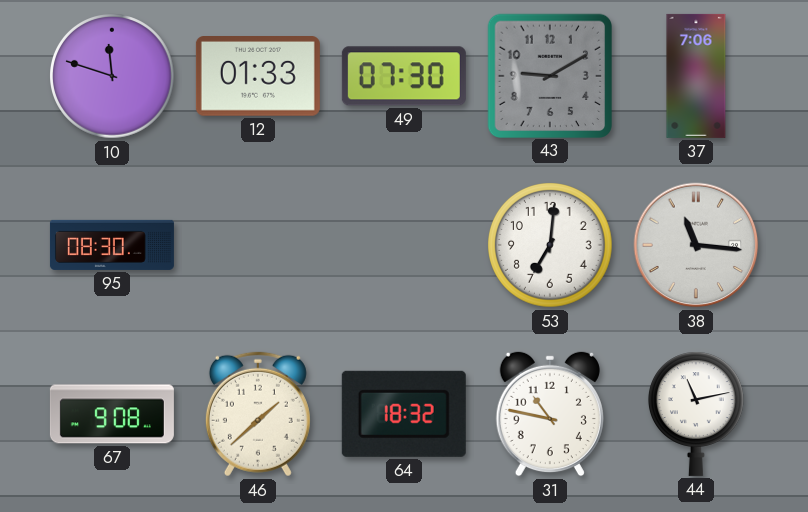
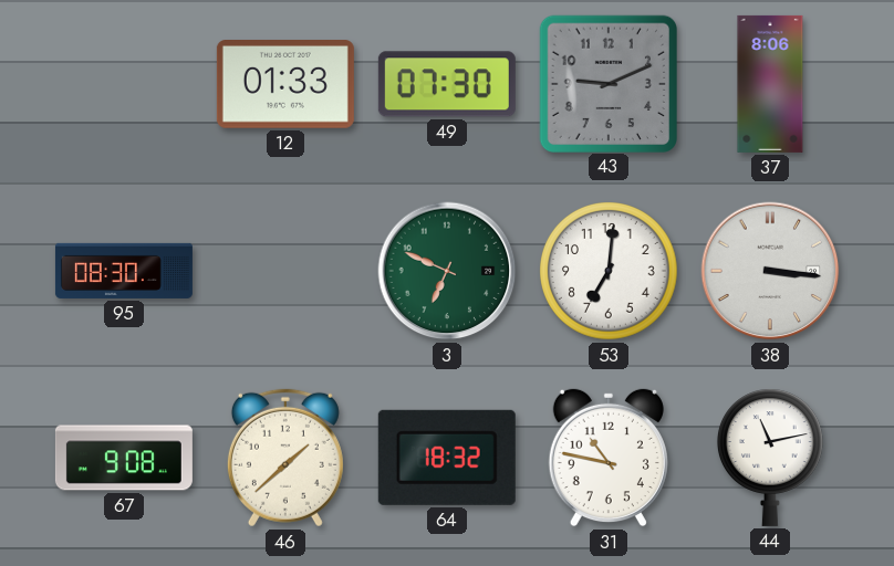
10: 11:48 -> none
43: 9:10 -> 9:11
37: 7:06 -> 8:06
3: none -> 6:49
38: 11:16 -> 3:16
